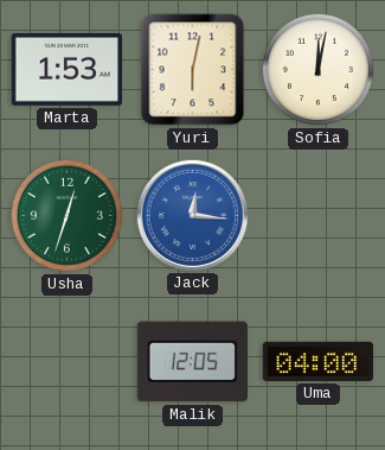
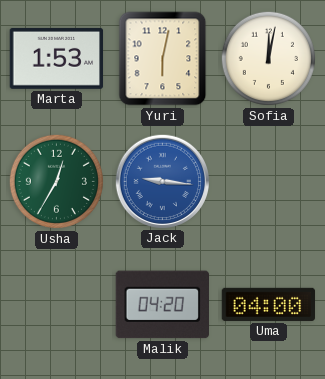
Usha: 12:33 -> 12:35
Jack: 12:16 -> 9:16
Malik: 12:05 -> 04:20
